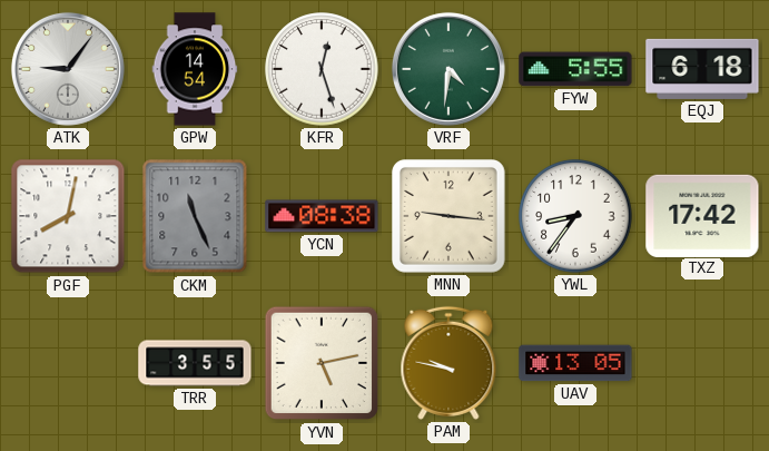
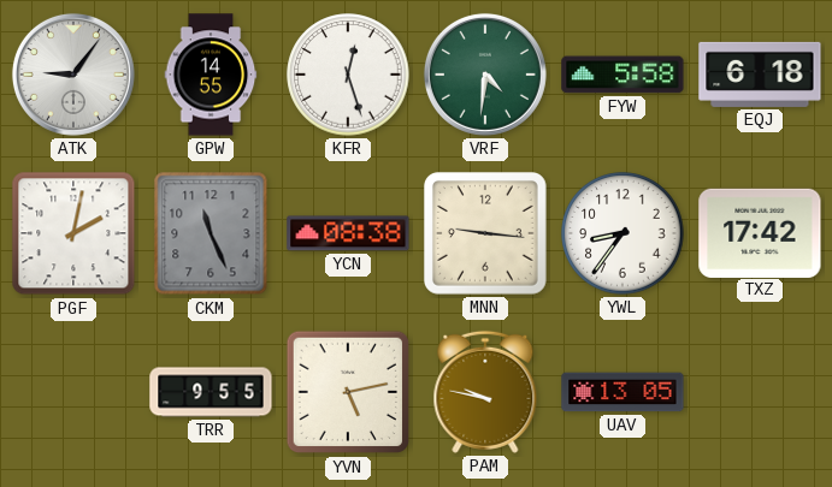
GPW: 14:54 -> 14:55
FYW: 5:55 -> 5:58
PGF: 8:02 -> 2:02
TRR: 3:55 -> 9:55
